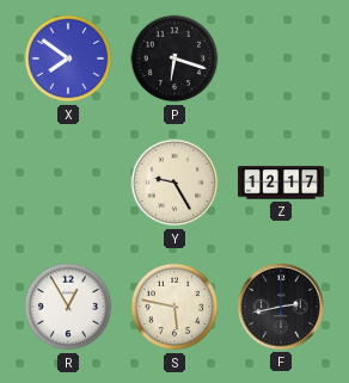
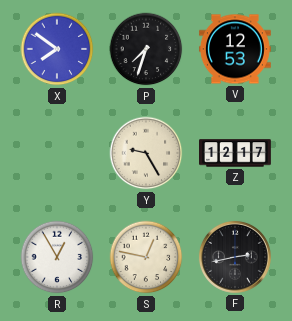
P: 6:18 -> 7:33
V: none -> 12:53
S: 5:47 -> 12:47
